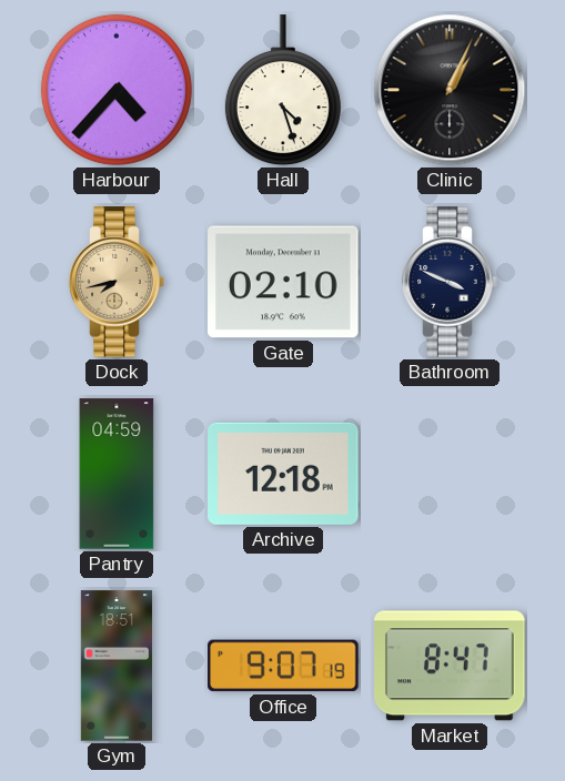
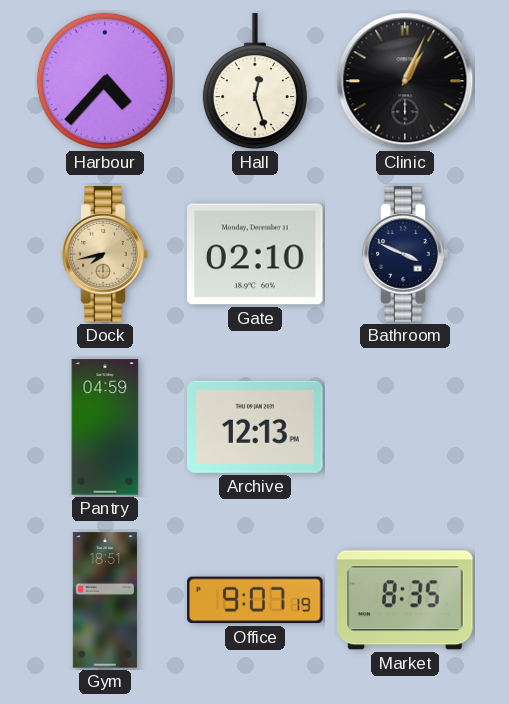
Hall: 4:27 -> 12:27
Archive: 12:18 -> 12:13
Market: 8:47 -> 8:35
